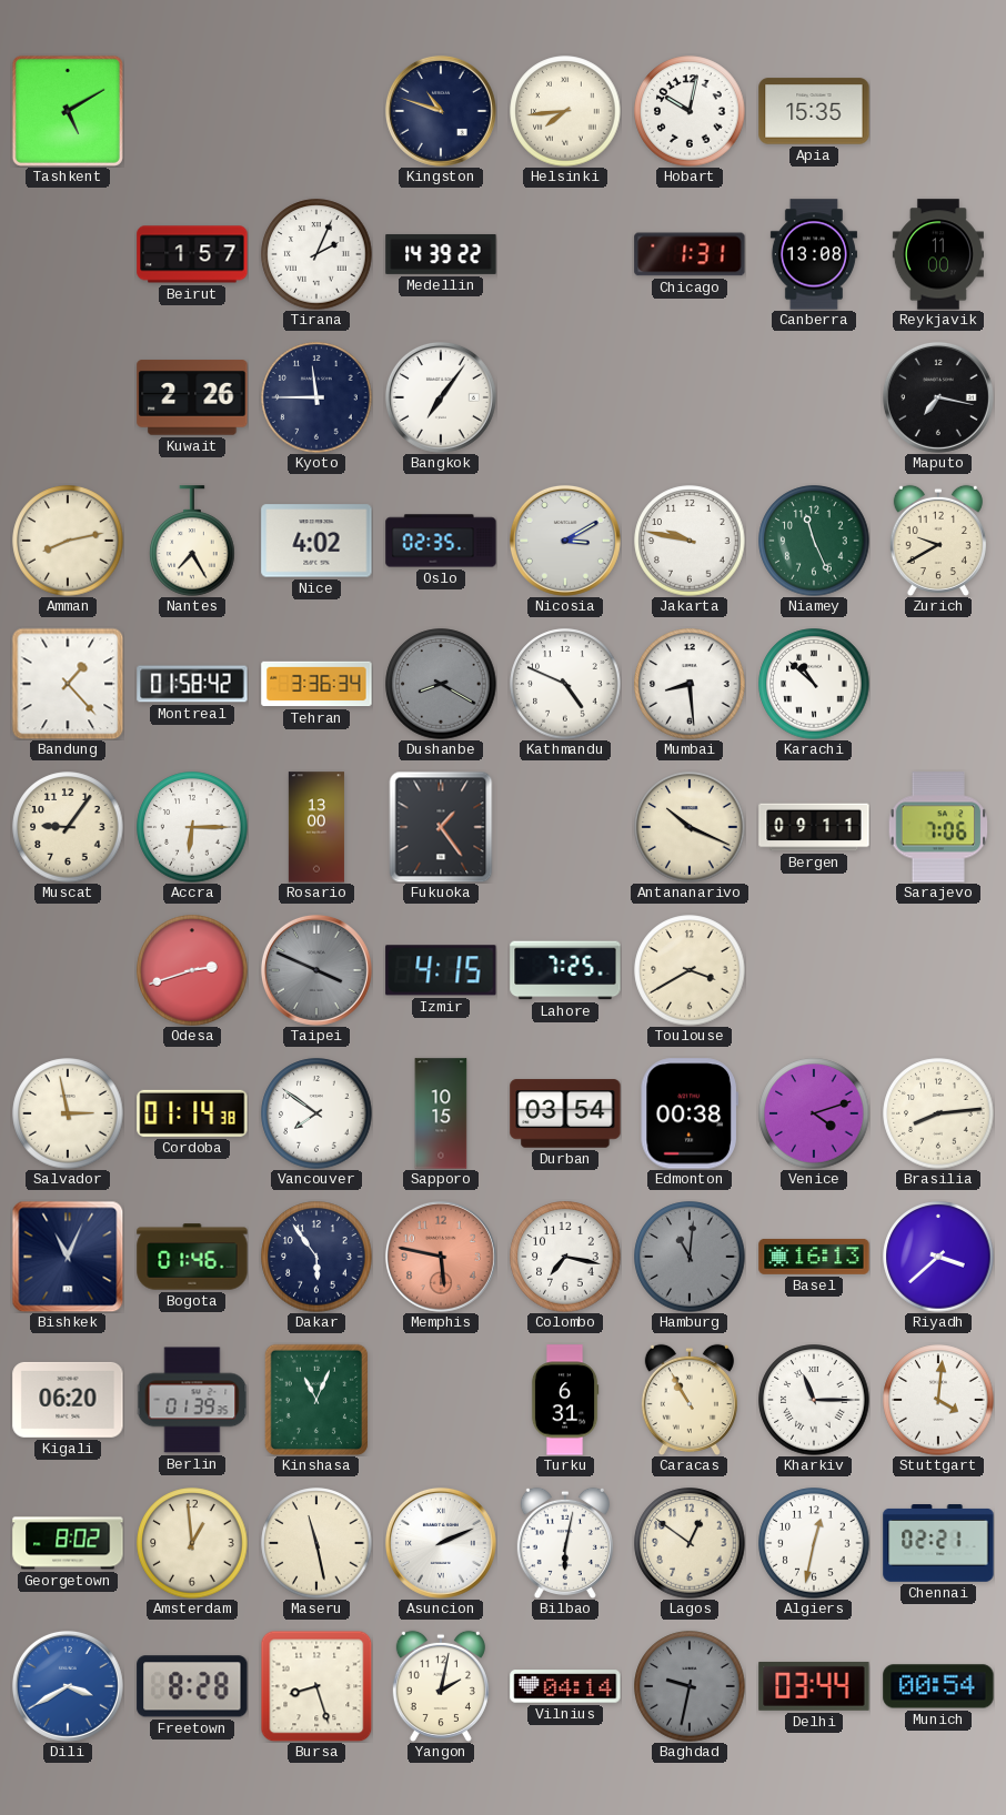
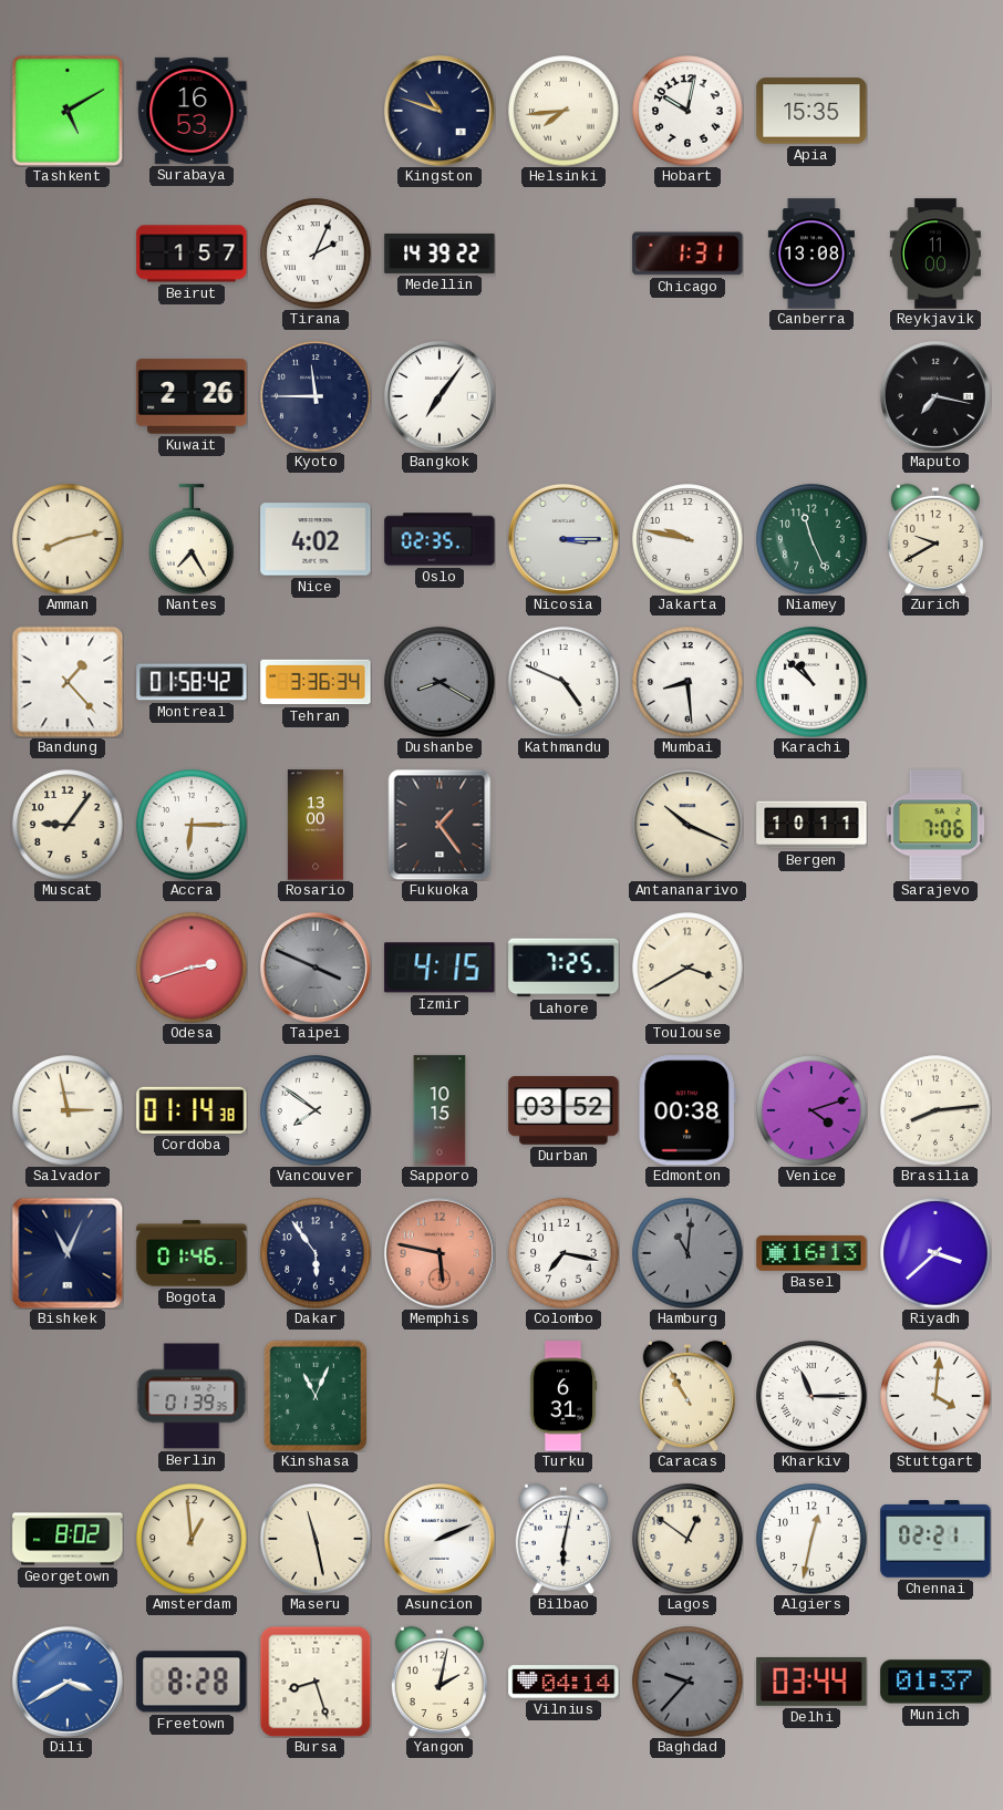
Surabaya: none -> 16:53
Nicosia: 3:10 -> 3:15
Bergen: 09:11 -> 10:11
Durban: 03:54 -> 03:52
Kigali: 06:20 -> none
Baghdad: 9:32 -> 9:37
Munich: 00:54 -> 01:37
